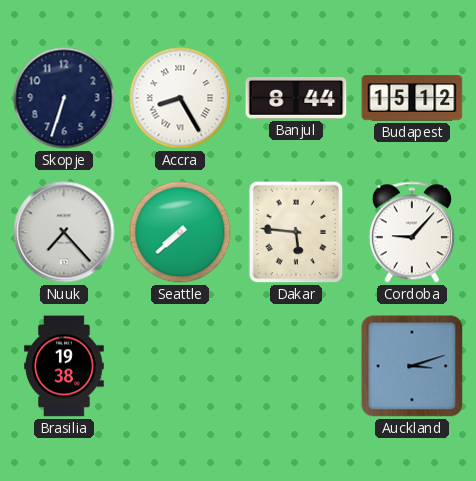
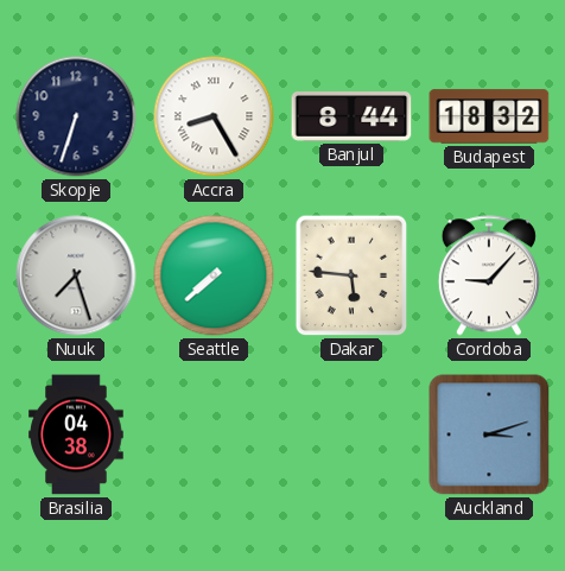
Budapest: 15:12 -> 18:32
Nuuk: 7:23 -> 7:27
Brasilia: 19:38 -> 04:38
